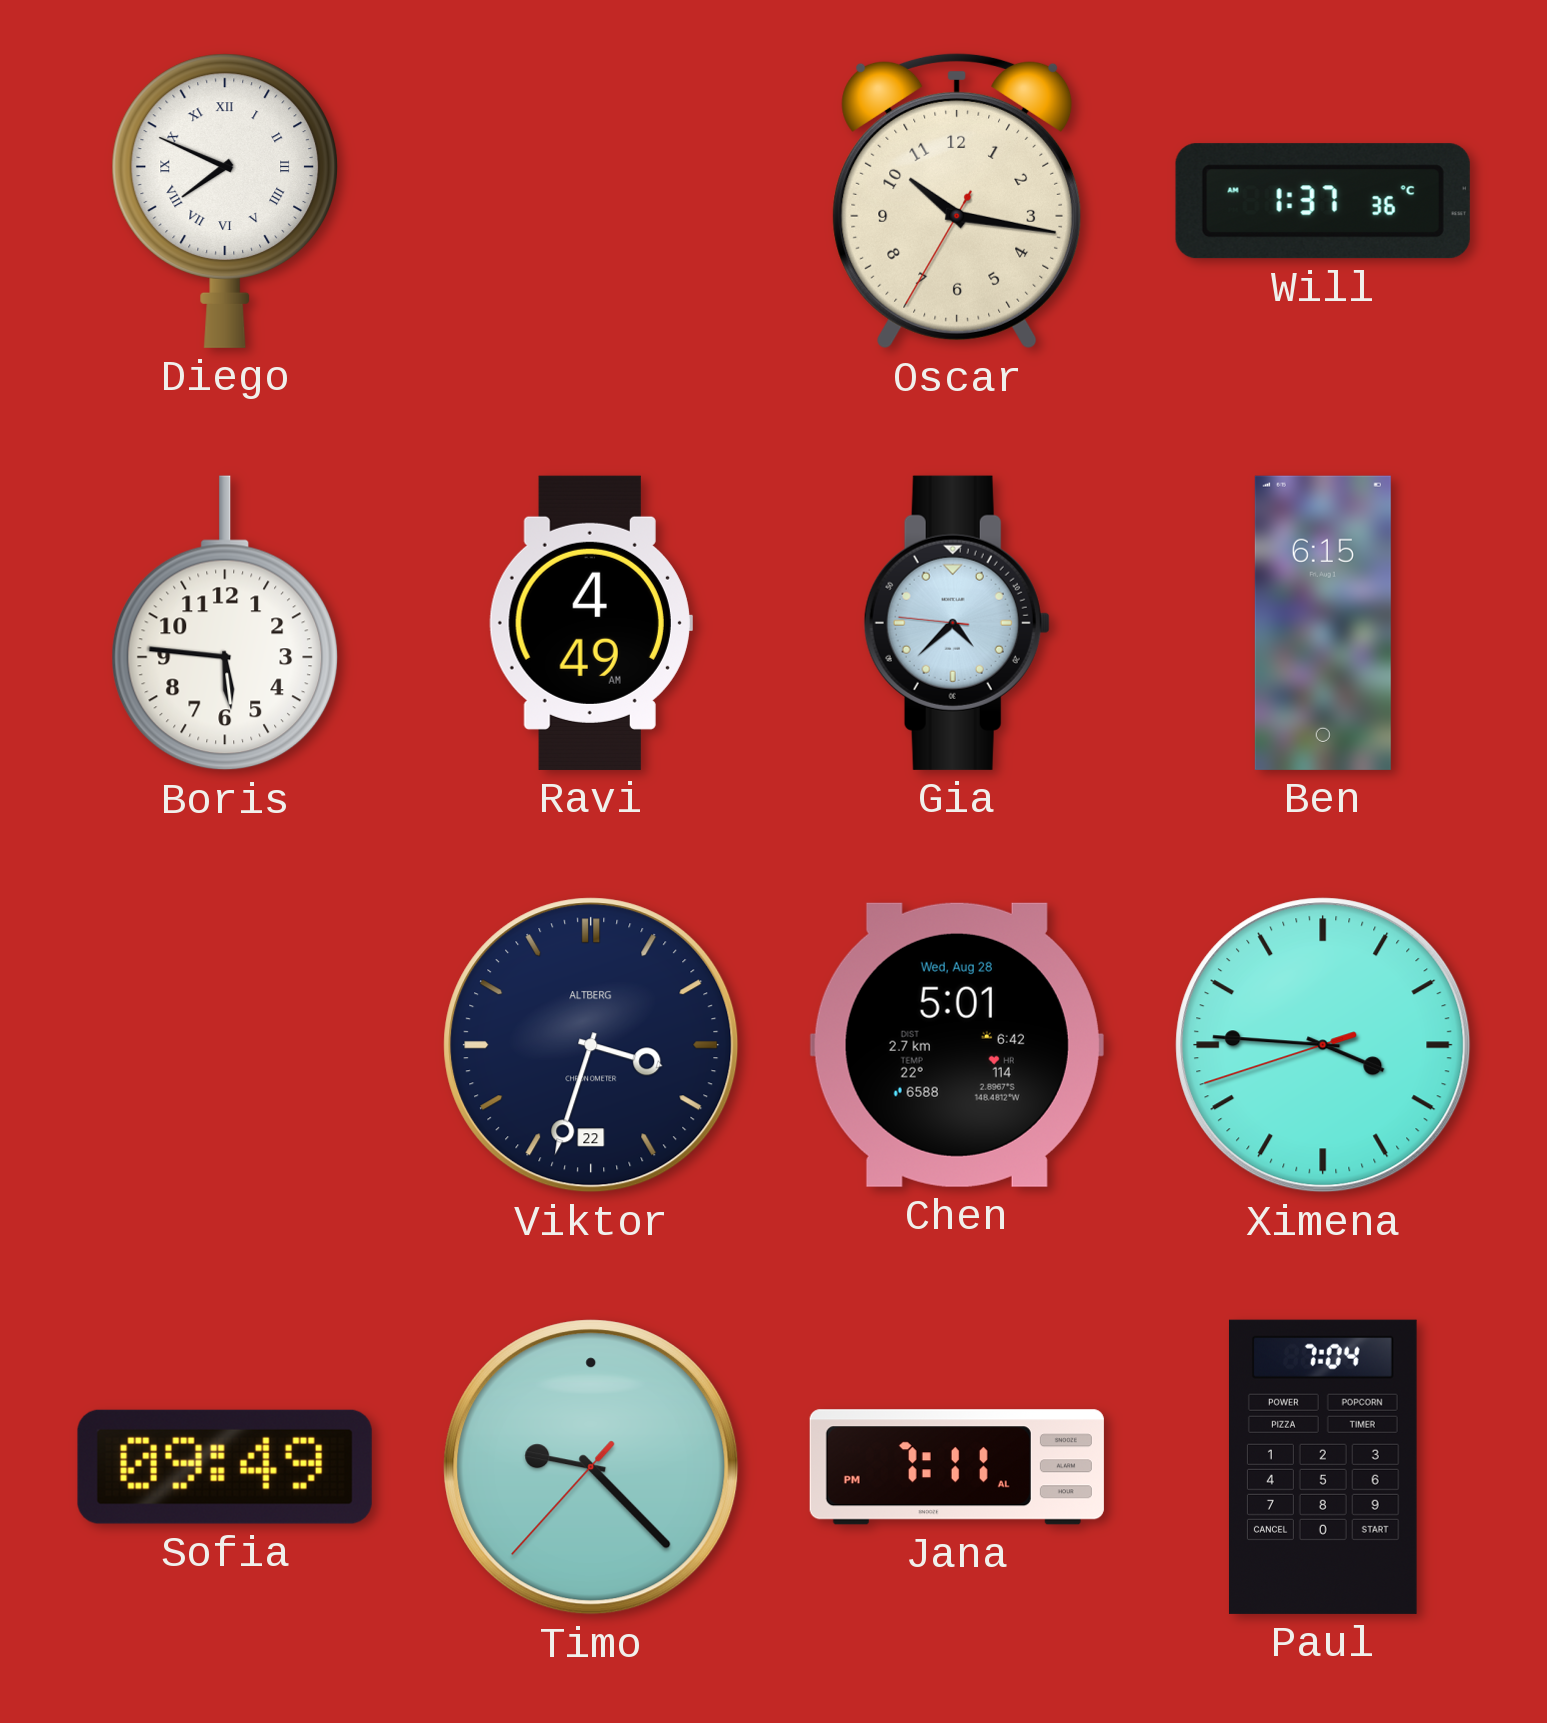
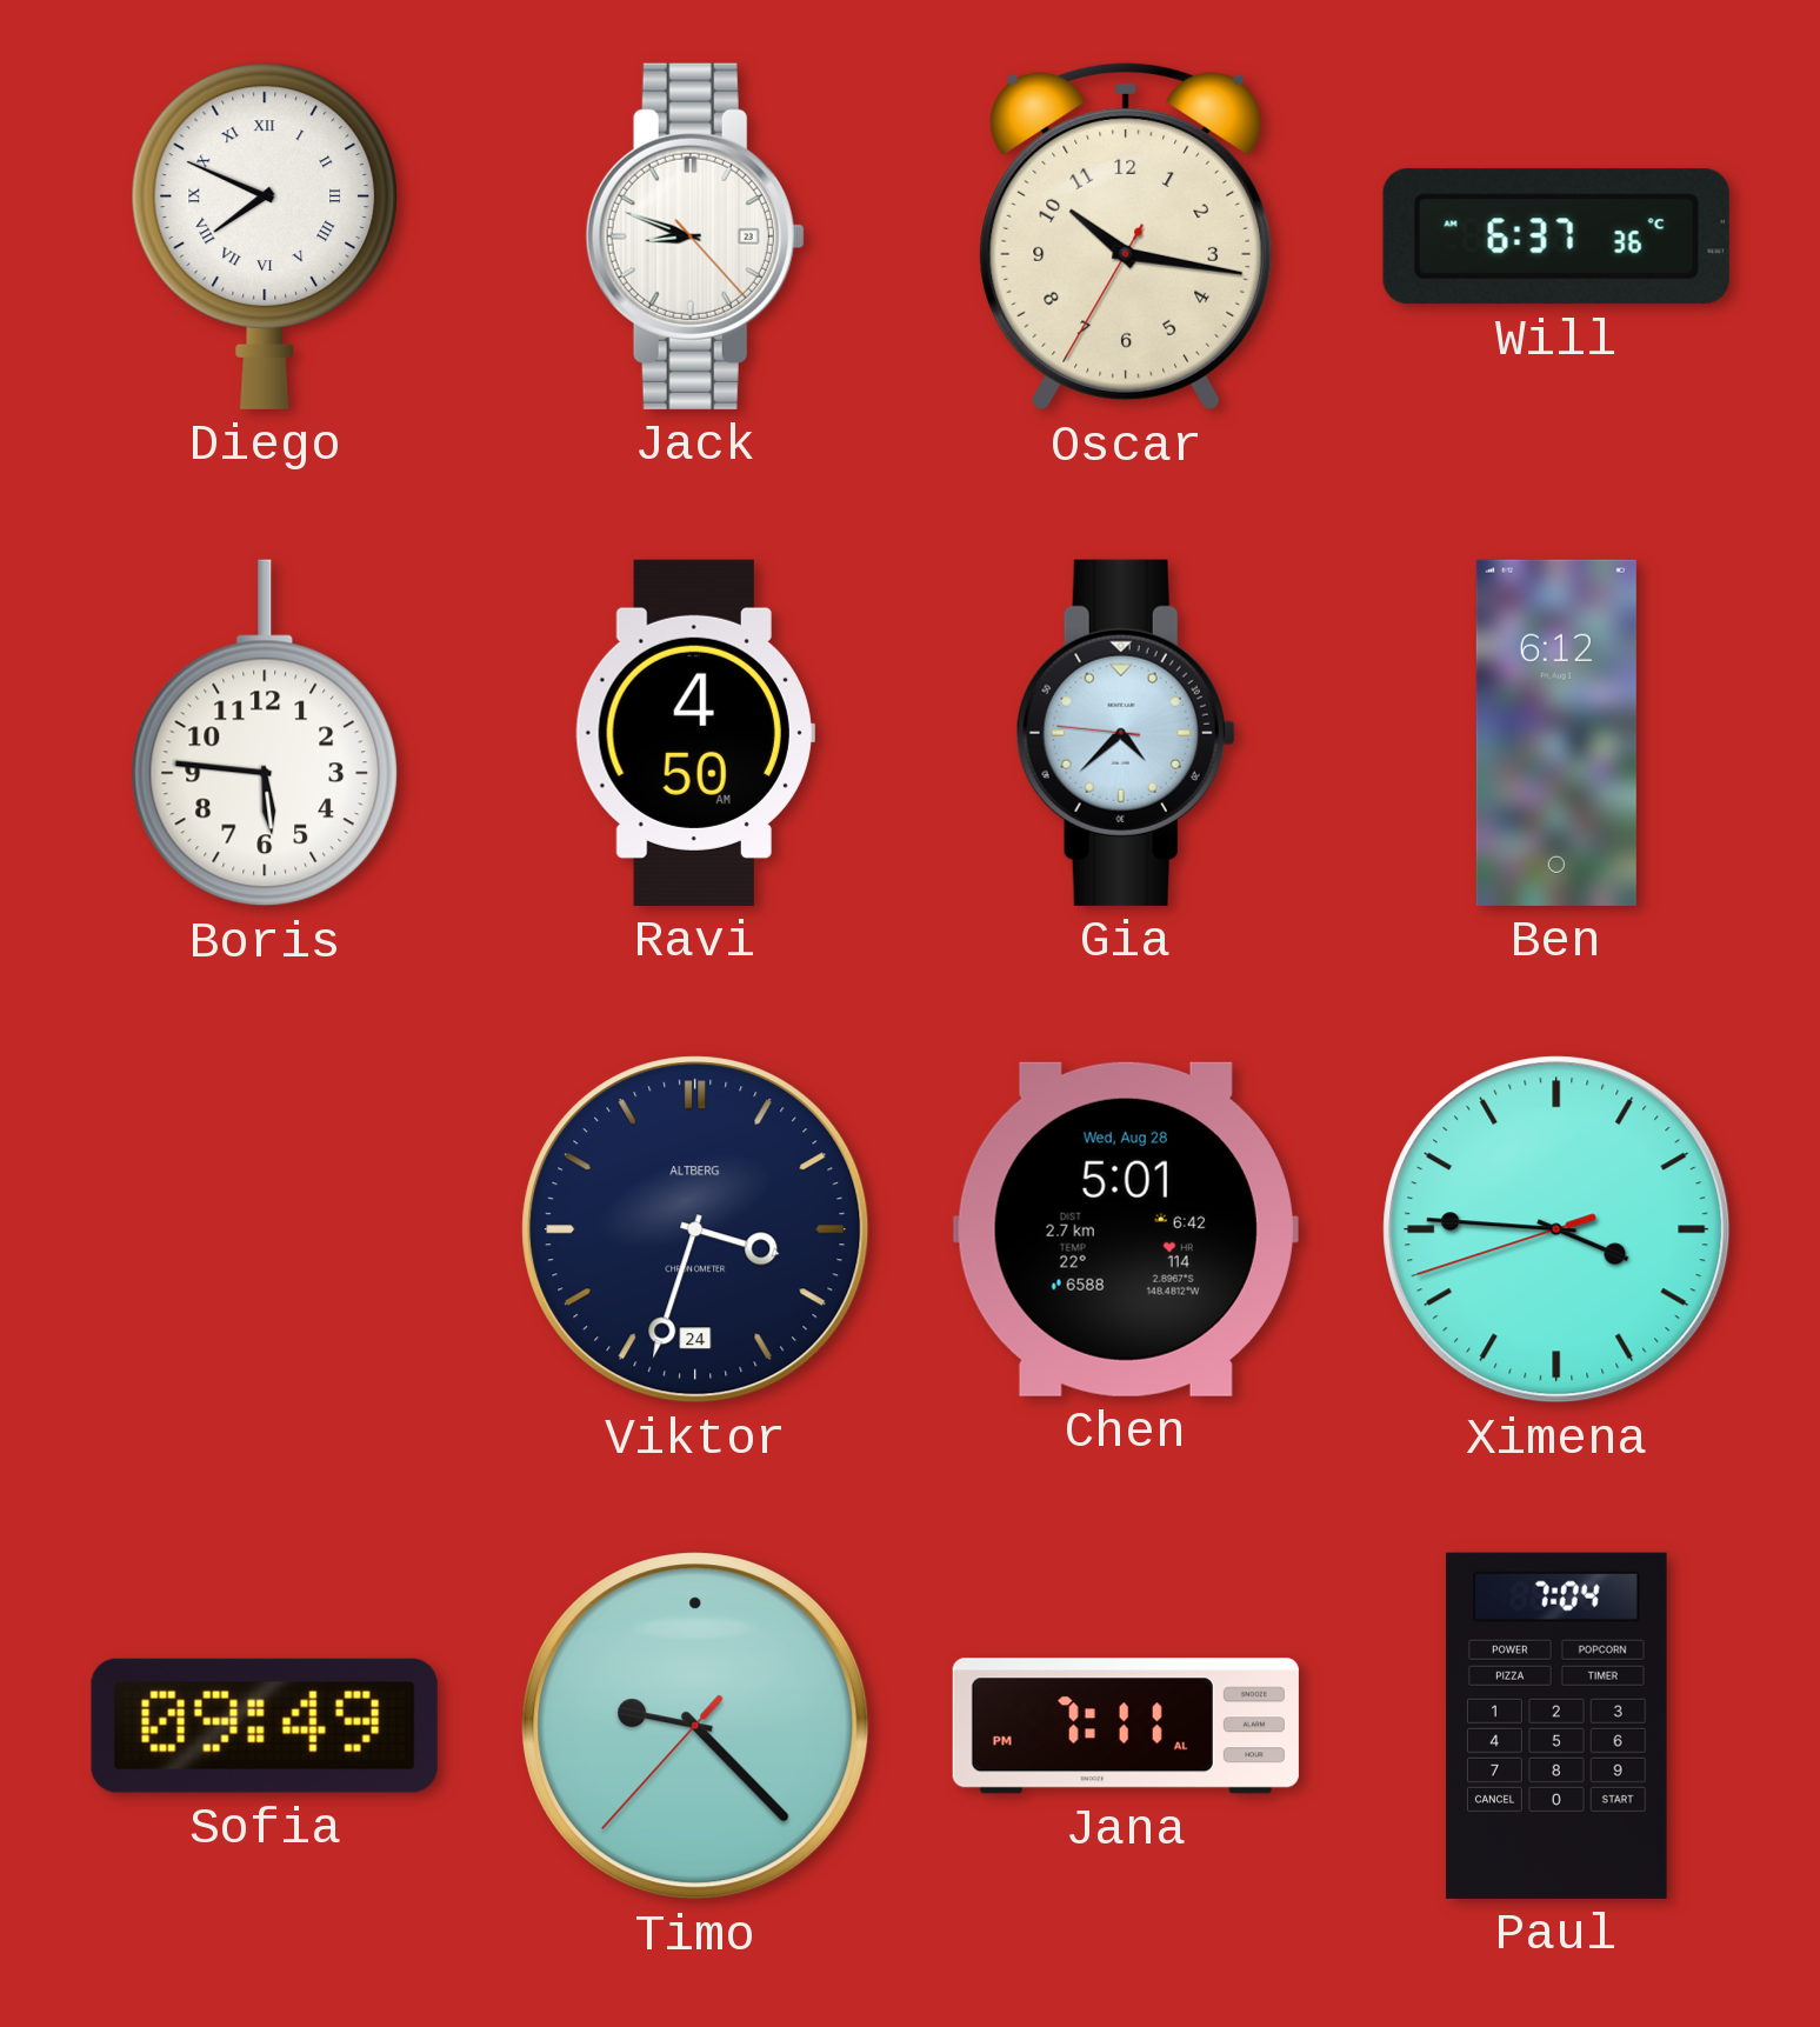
Jack: none -> 8:48
Will: 1:37 -> 6:37
Ravi: 4:49 -> 4:50
Ben: 6:15 -> 6:12
Viktor date: 22 -> 24
